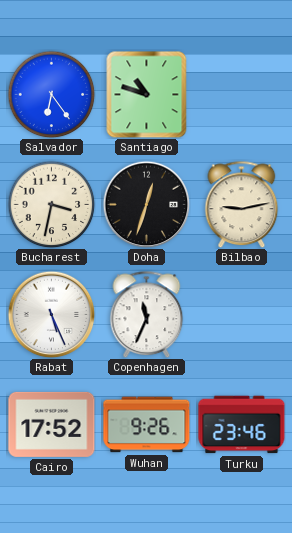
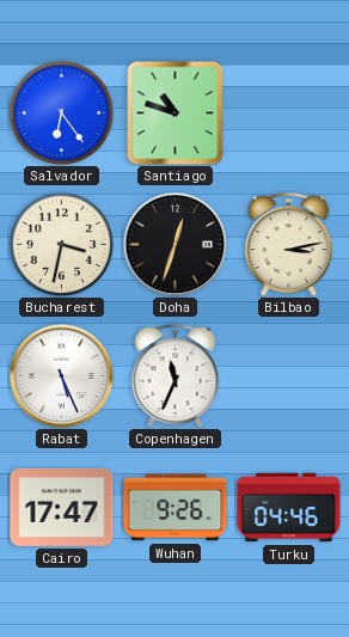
Bilbao: 9:13 -> 3:13
Cairo: 17:52 -> 17:47
Turku: 23:46 -> 04:46
